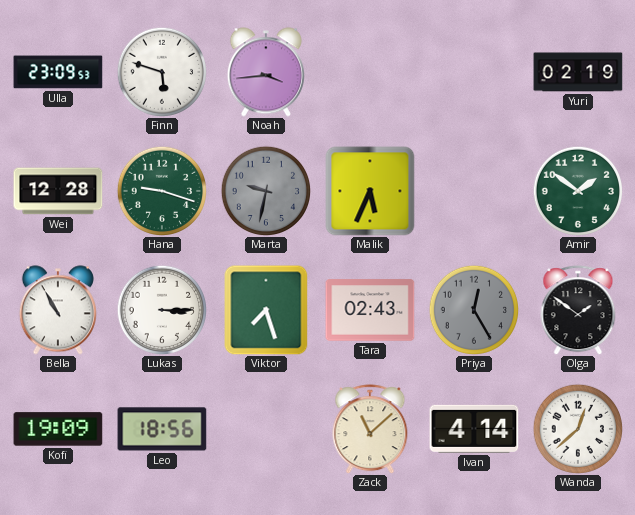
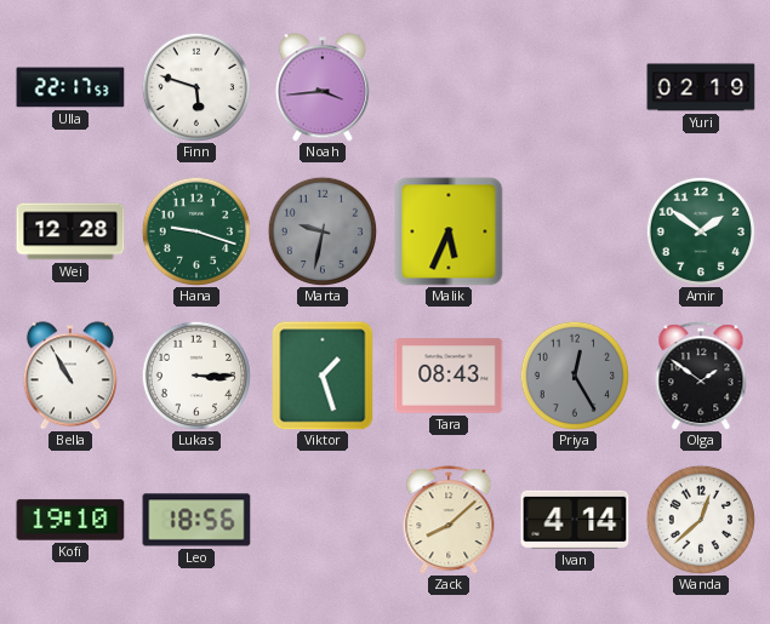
Ulla: 23:09 -> 22:17
Viktor: 7:27 -> 1:27
Tara: 02:43 -> 08:43
Kofi: 19:09 -> 19:10
Zack: 11:08 -> 8:08
